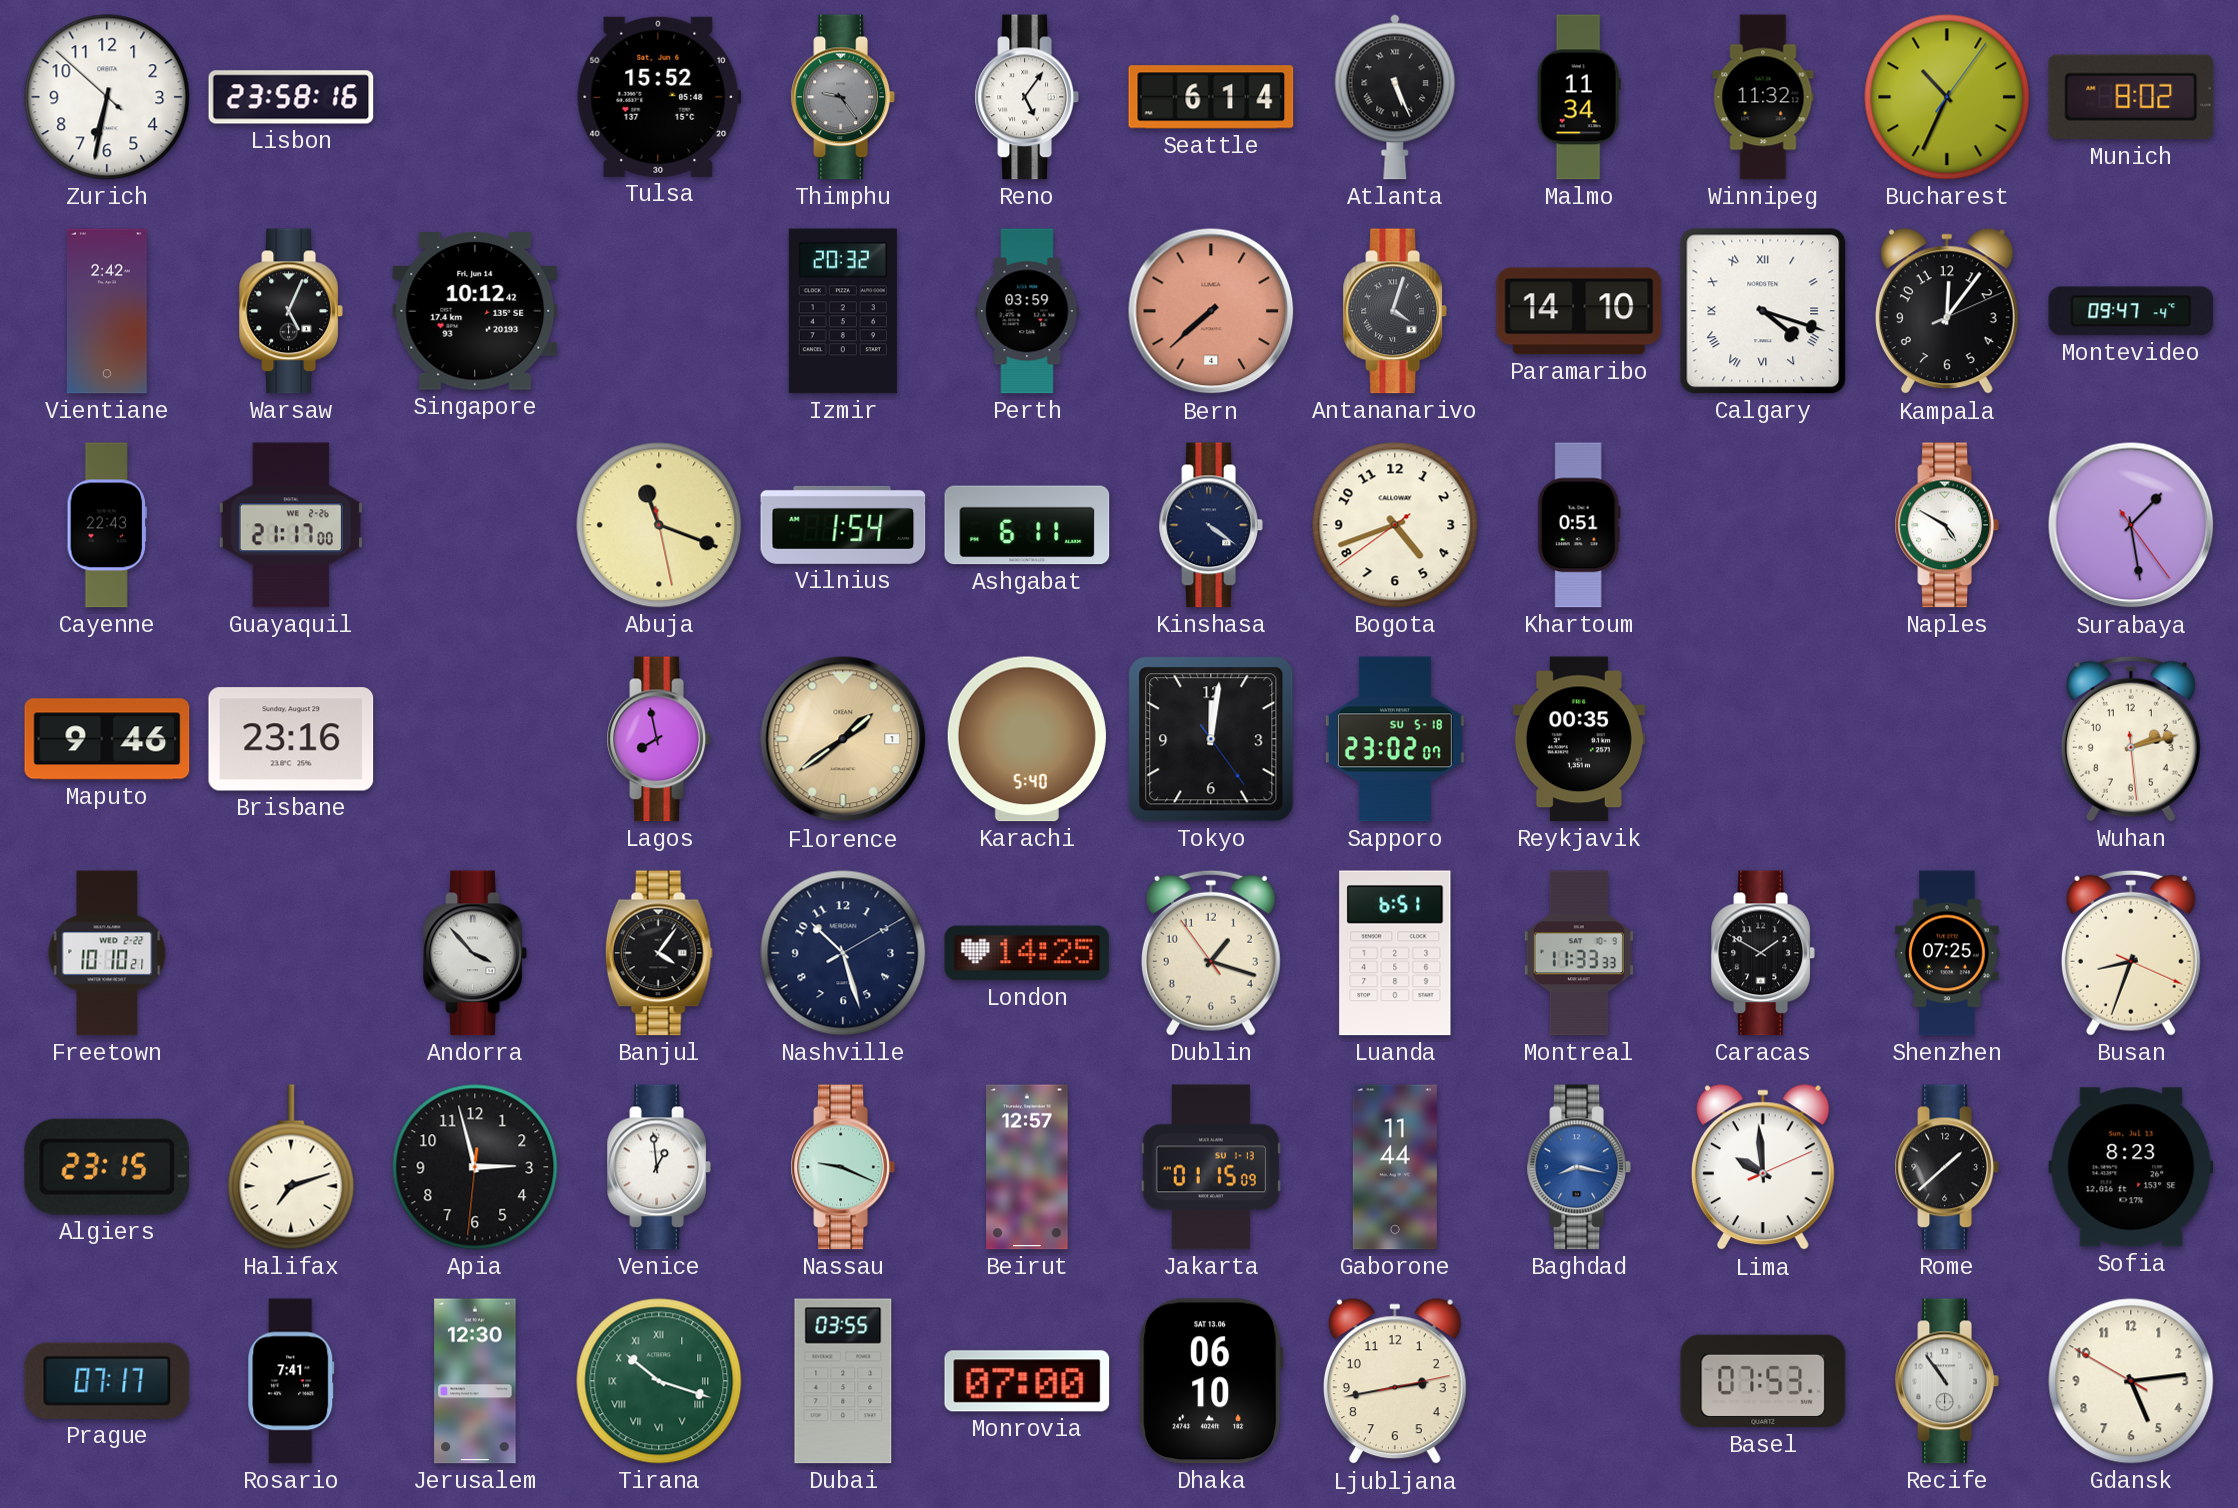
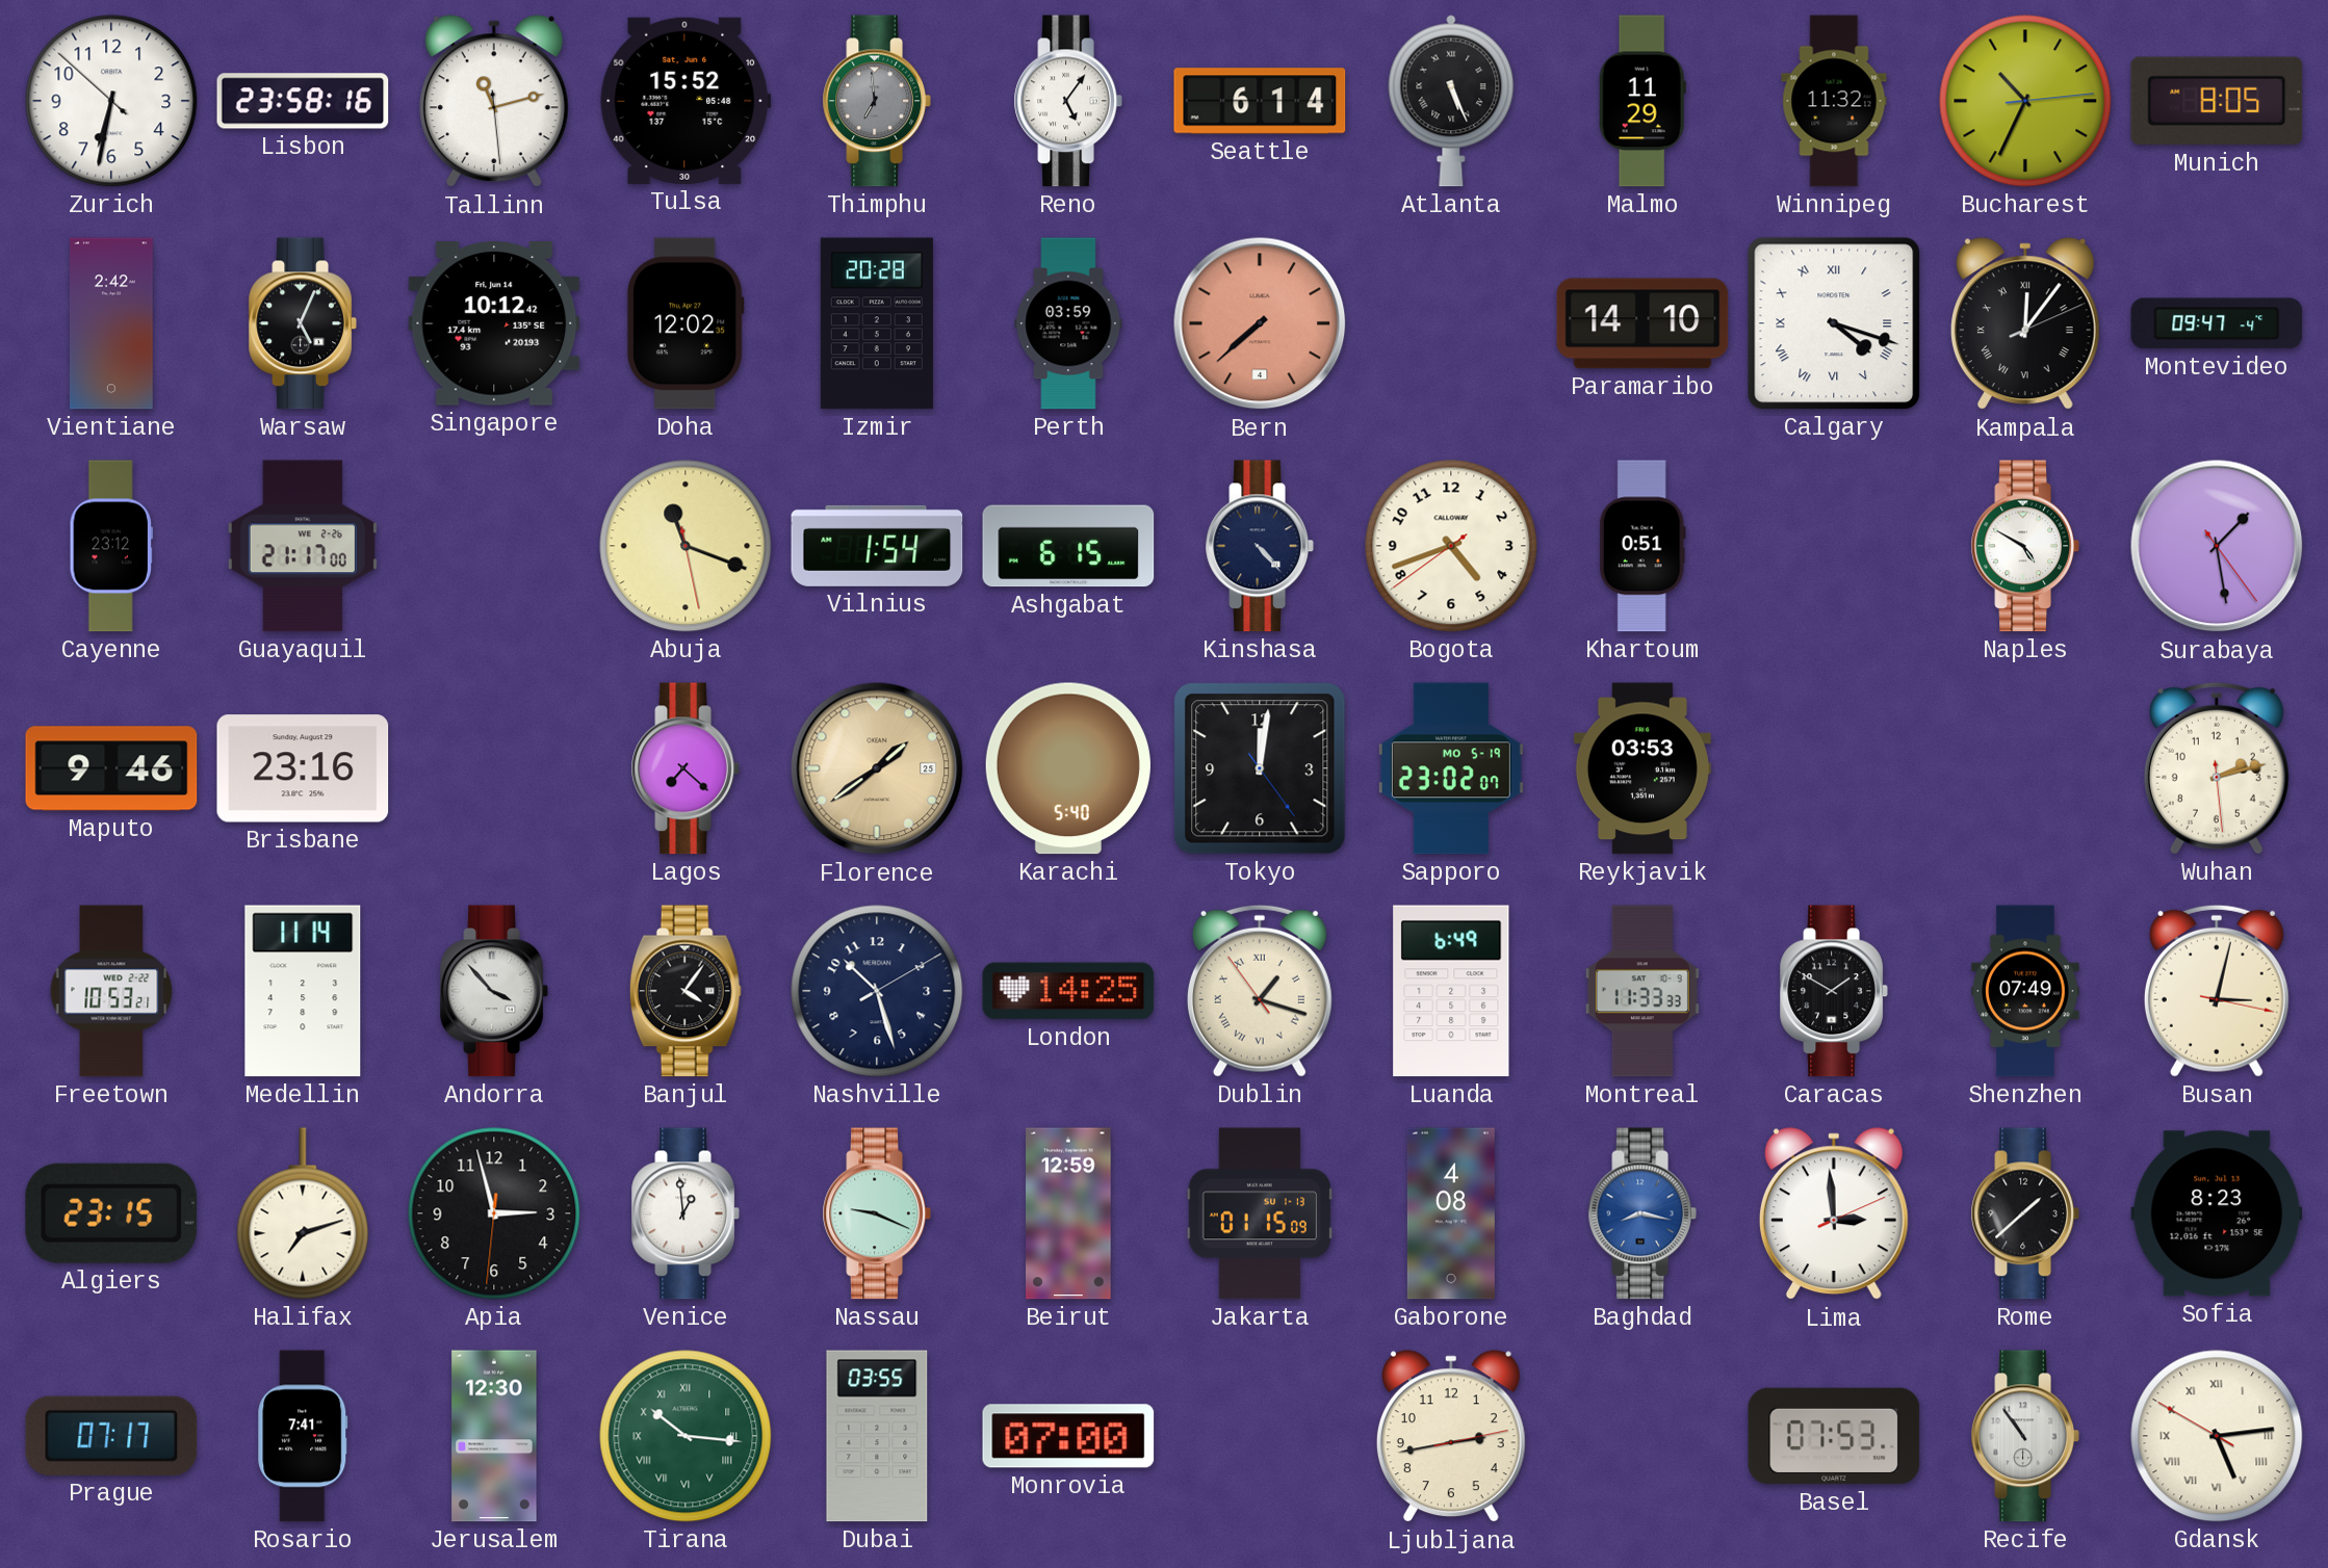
Tallinn: none -> 11:12
Thimphu: 9:24 -> 6:59
Malmo: 11:34 -> 11:29
Bucharest: 10:34:06 -> 10:34:14
Munich: 8:02 -> 8:05
Doha: none -> 12:02
Izmir: 20:32 -> 20:28
Antananarivo: 4:03 -> none
Kampala numerals: Arabic -> Roman
Cayenne: 22:43 -> 23:12
Ashgabat: 6:11 -> 6:15
Kinshasa: 4:21 -> 4:23
Lagos: 7:58 -> 7:22
Florence date: 1 -> 25
Sapporo date: SU 5-18 -> MO 5-19
Reykjavik: 00:35 -> 03:53
Freetown: 10:10 -> 10:53
Medellin: none -> 11:14
Dublin numerals: Arabic -> Roman
Luanda: 6:51 -> 6:49
Shenzhen: 07:25 -> 07:49
Busan: 8:33 -> 3:02
Beirut: 12:57 -> 12:59
Gaborone: 11:44 -> 4:08
Lima: 9:59 -> 2:59
Tirana: 10:18 -> 10:16
Dhaka: 06:10 -> none
Gdansk numerals: Arabic -> Roman
